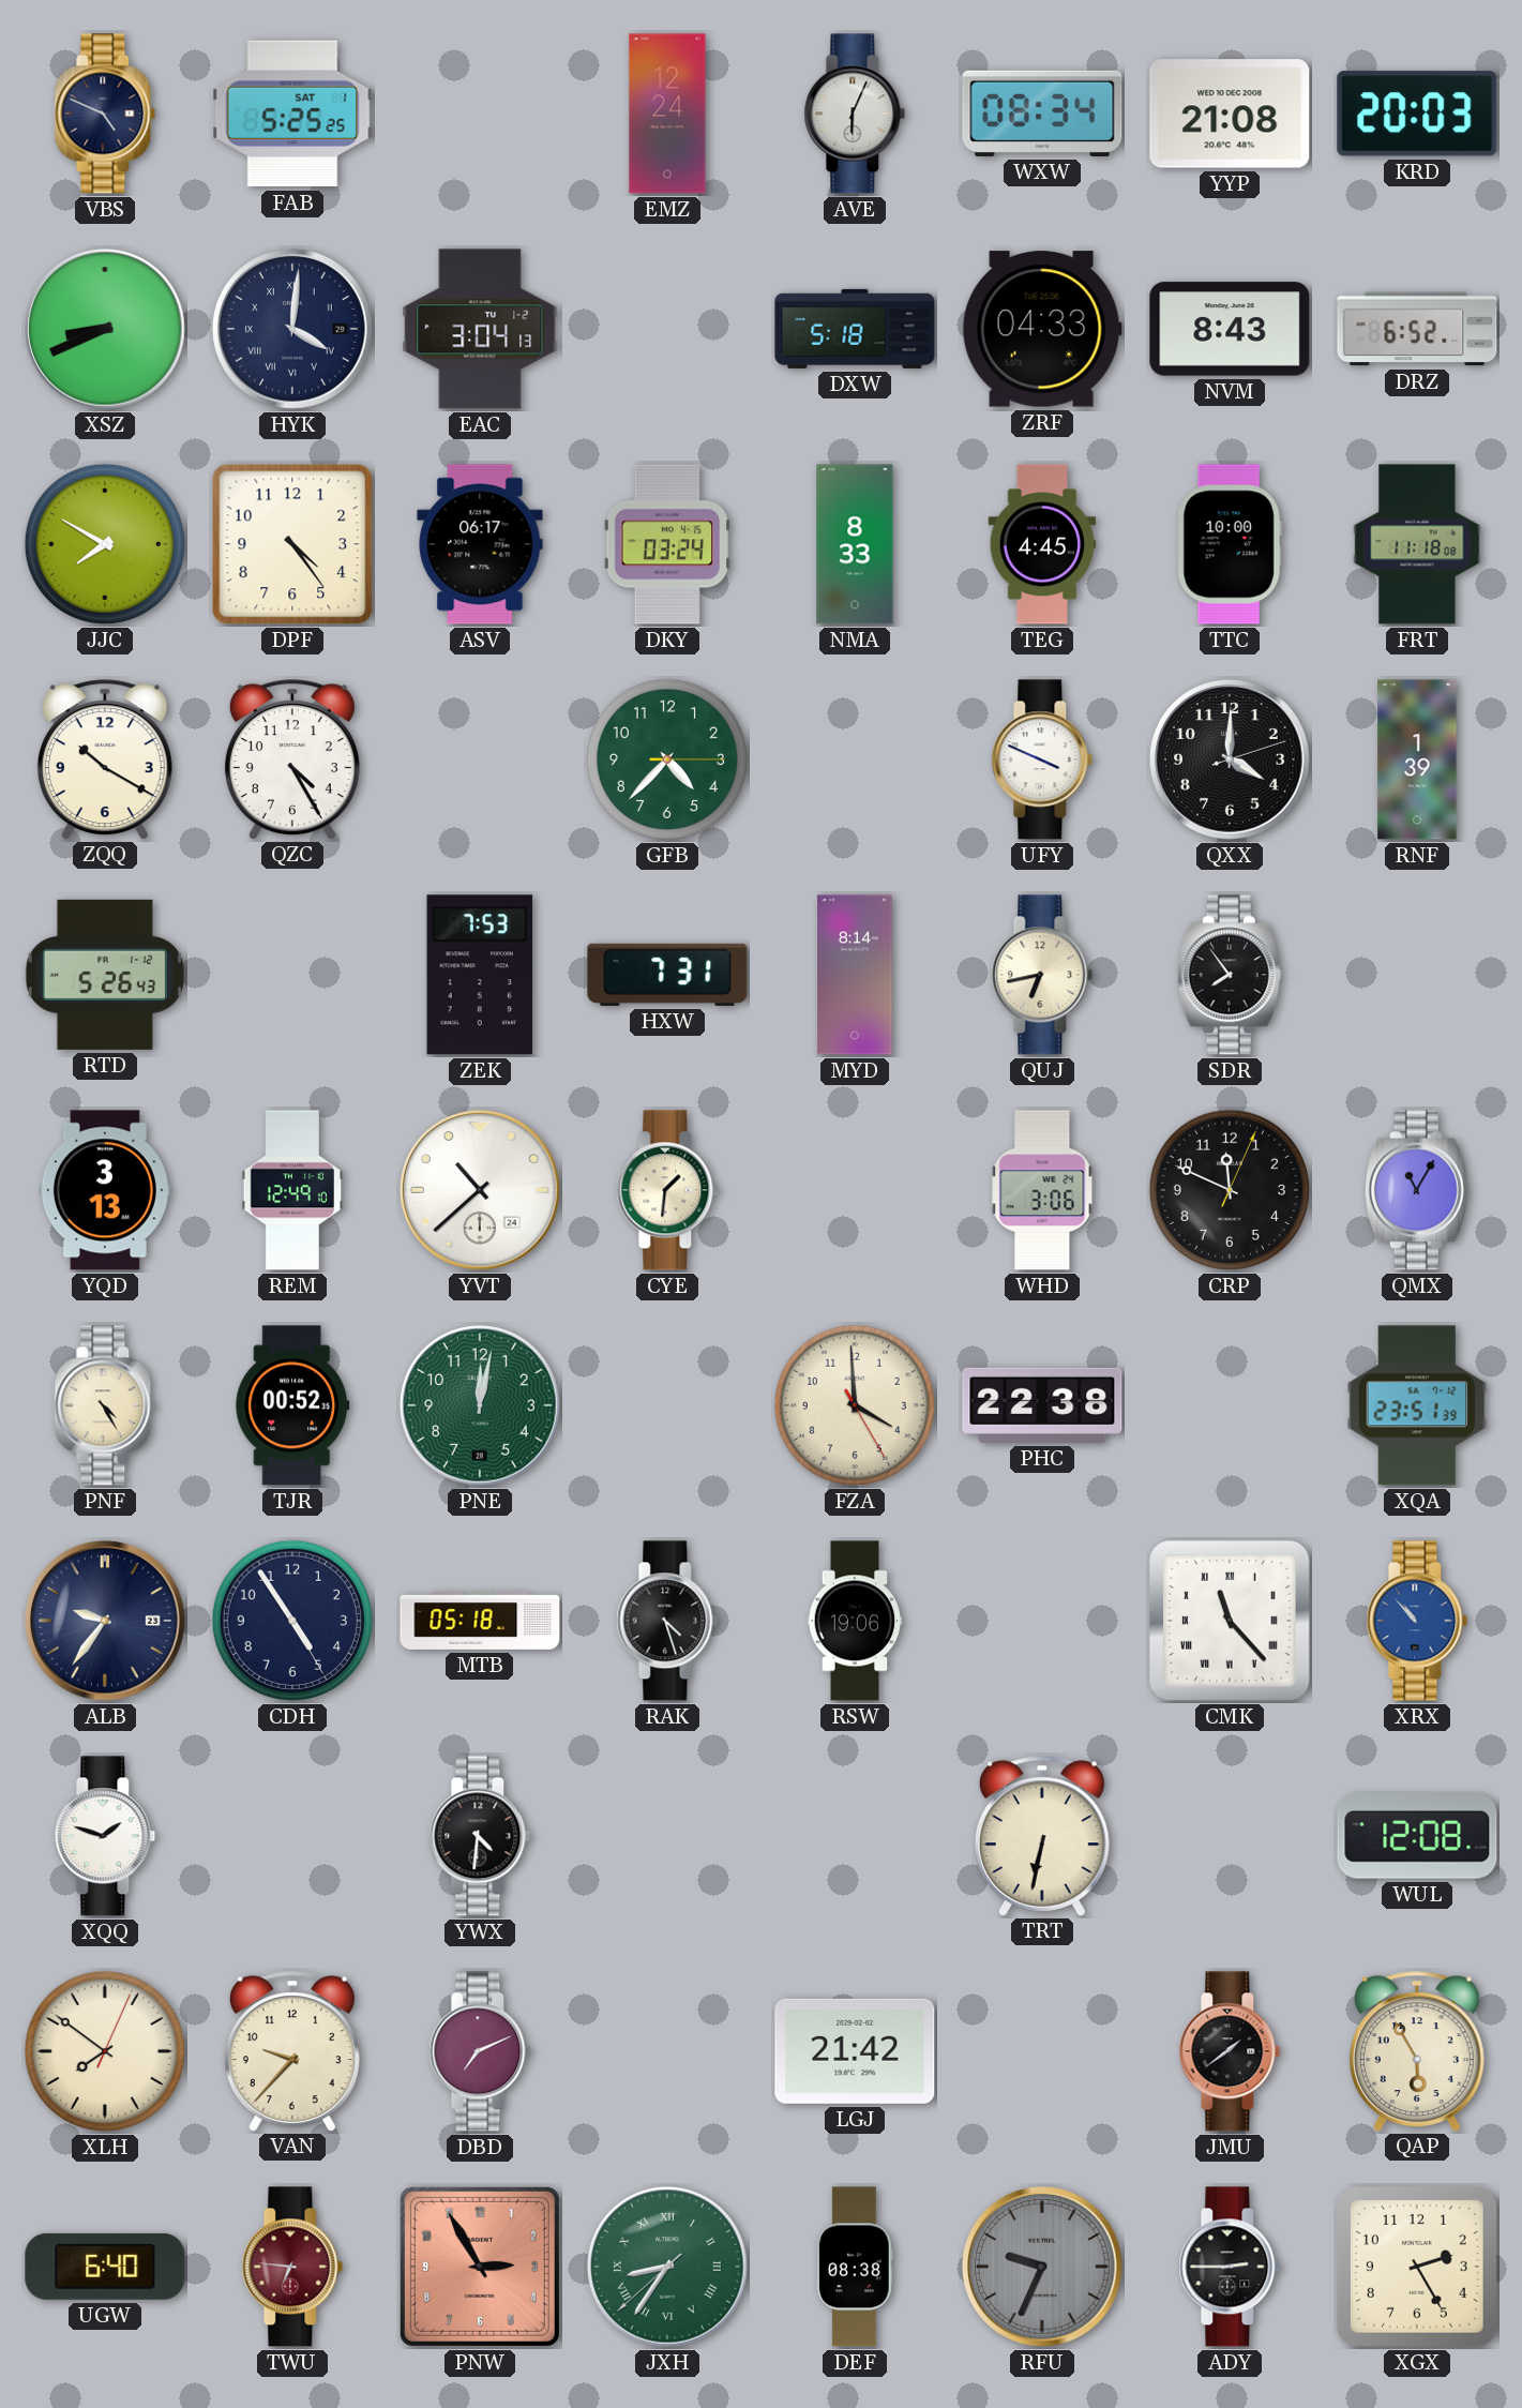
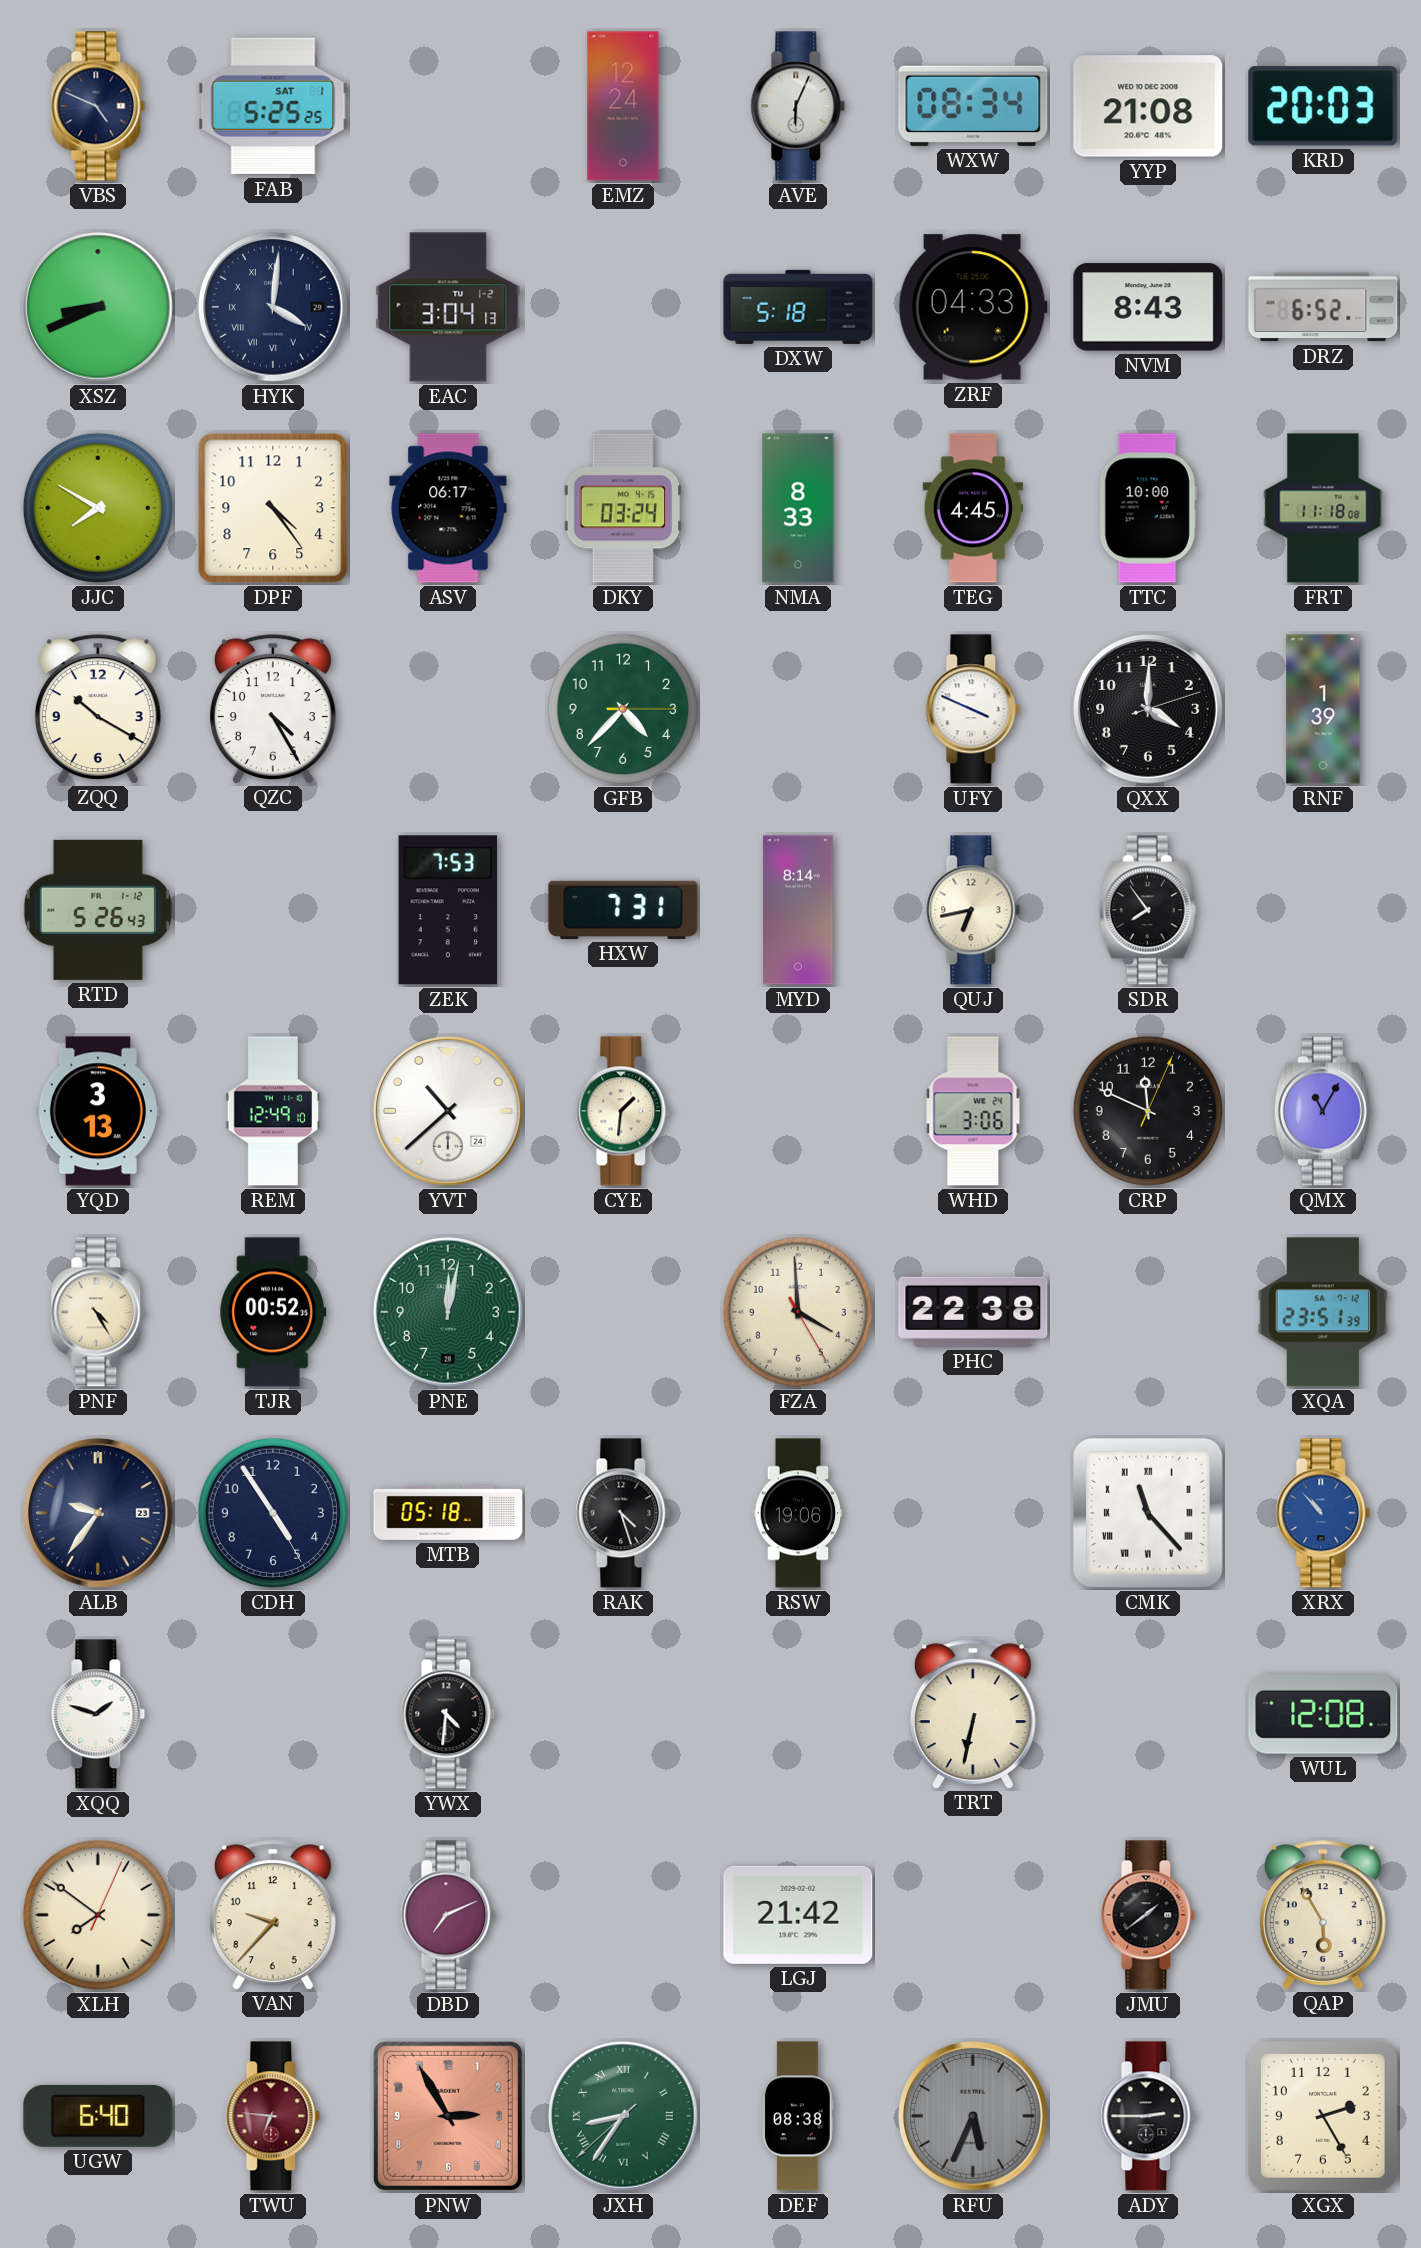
RFU: 9:34 -> 5:34
